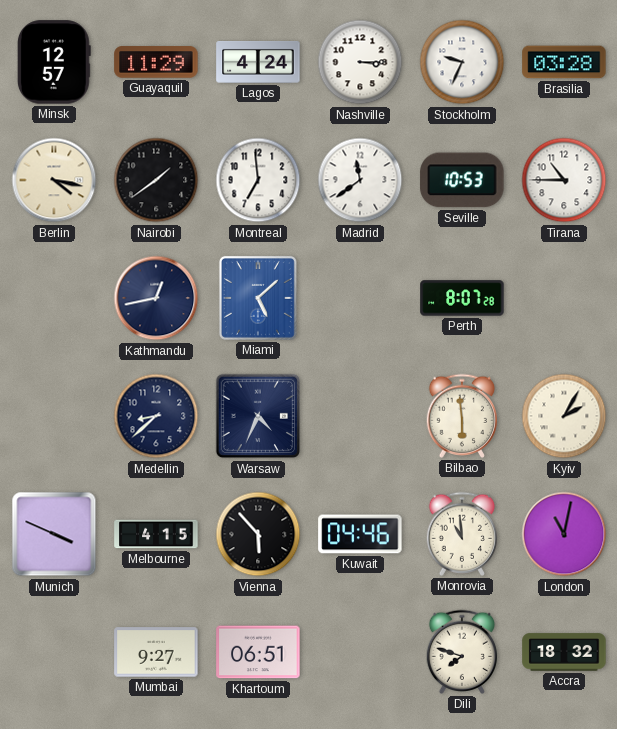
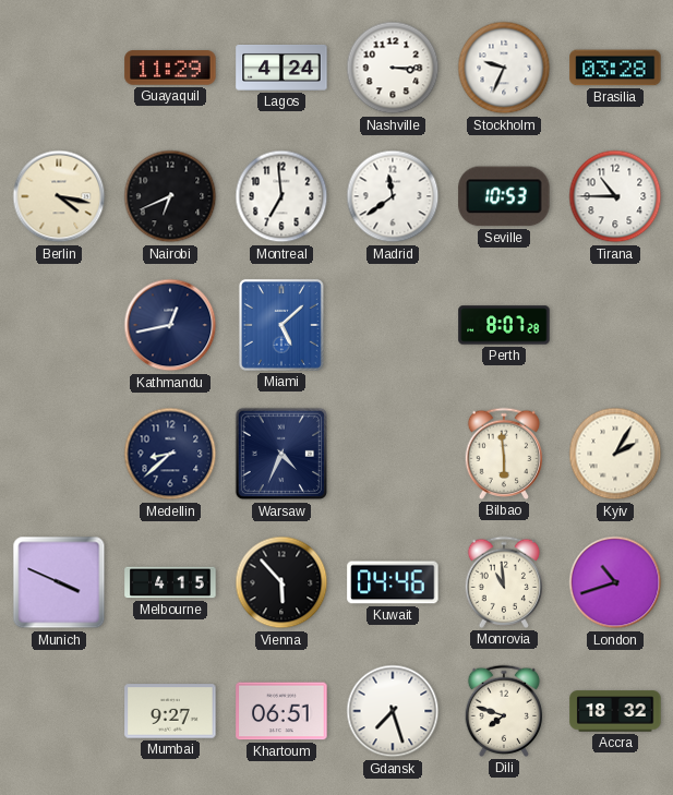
Minsk: 12:57 -> none
Nairobi: 1:39 -> 6:41
London: 11:02 -> 10:42
Gdansk: none -> 7:27
